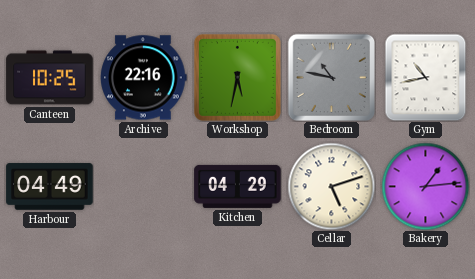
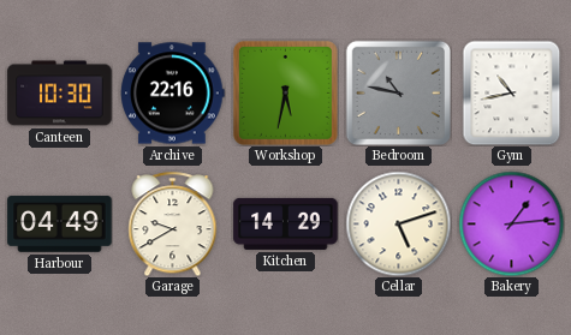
Canteen: 10:25 -> 10:30
Garage: none -> 9:40
Kitchen: 04:29 -> 14:29
